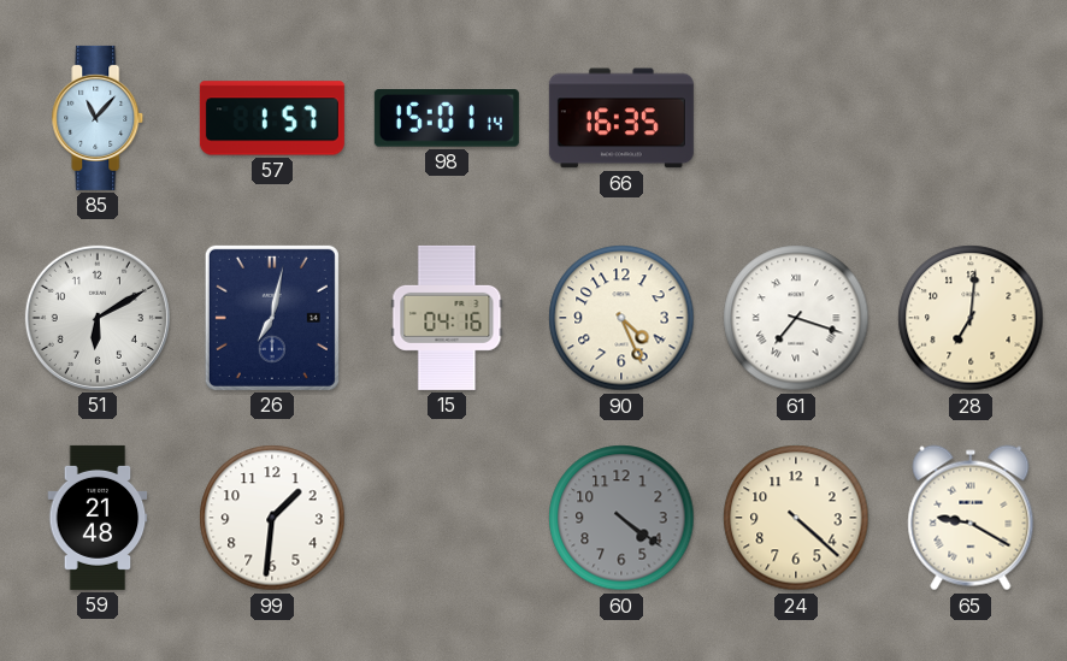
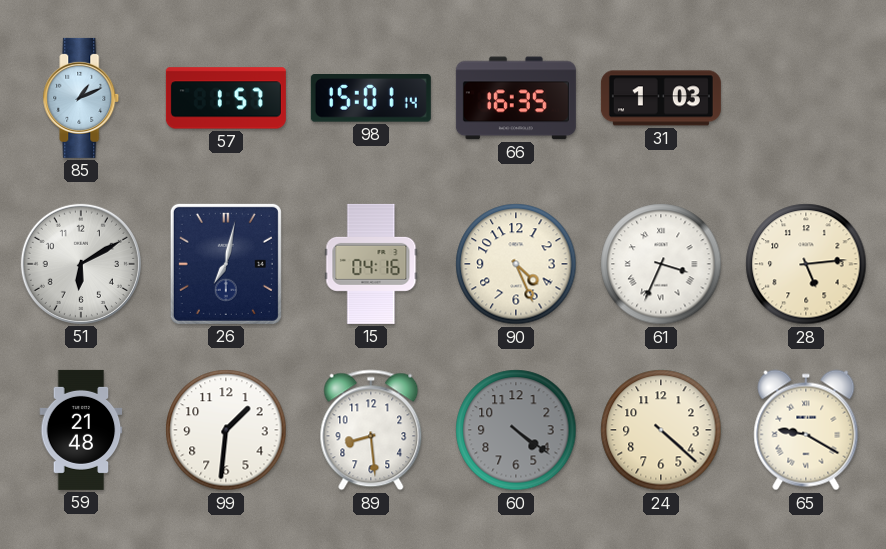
85: 11:07 -> 1:11
31: none -> 1:03
61: 7:18 -> 3:34
28: 7:01 -> 5:14
89: none -> 8:29
